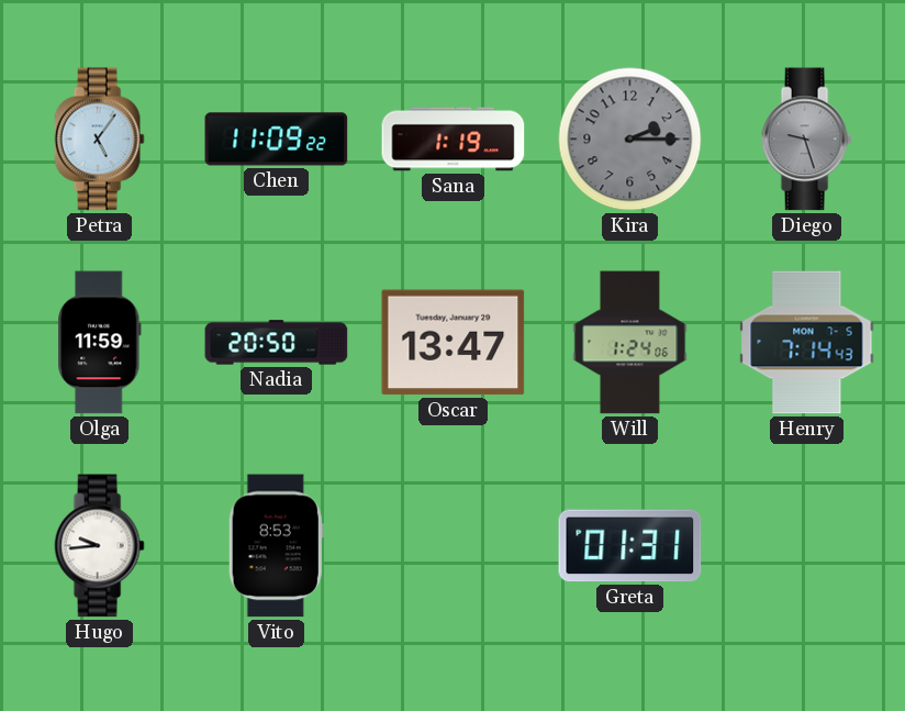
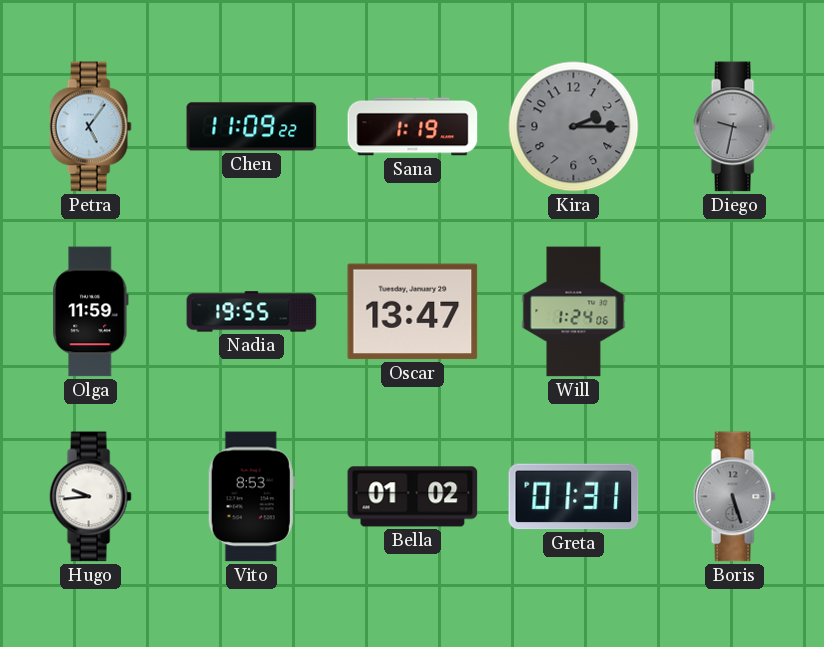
Diego: 9:27 -> 9:32
Nadia: 20:50 -> 19:55
Henry: 7:14 -> none
Bella: none -> 01:02
Boris: none -> 5:27
